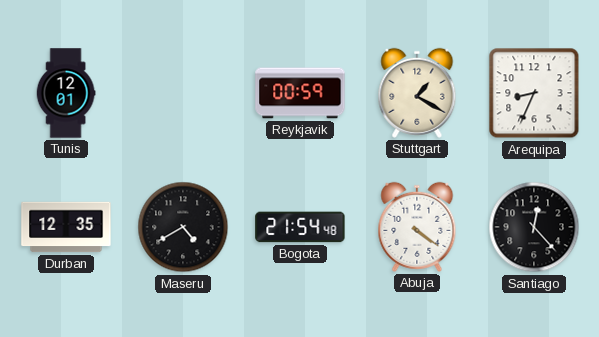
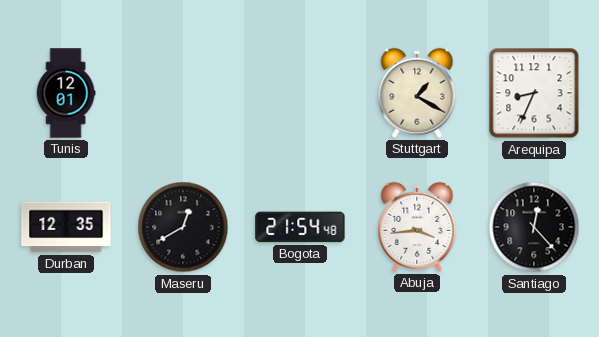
Reykjavik: 00:59 -> none
Maseru: 4:40 -> 12:40
Abuja: 4:21 -> 3:44
